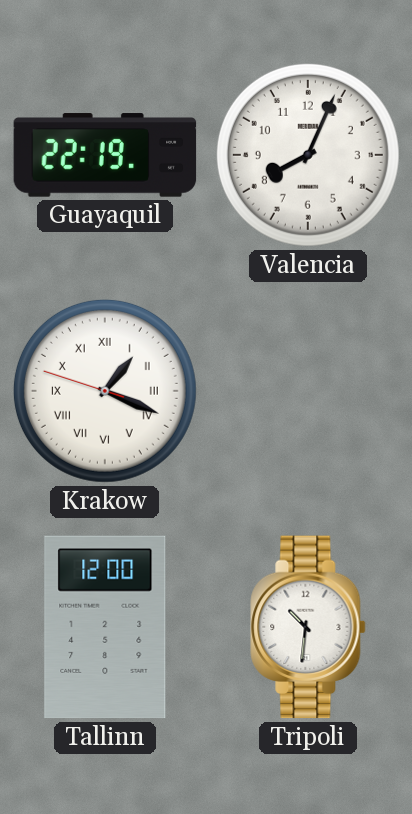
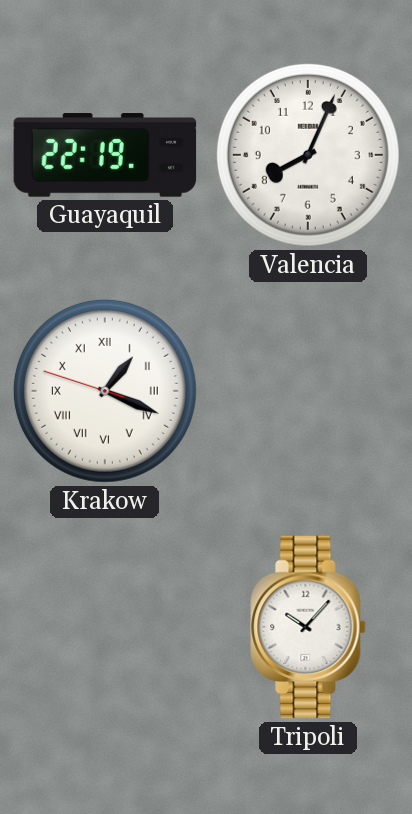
Tallinn: 12:00 -> none
Tripoli: 10:31 -> 10:07
